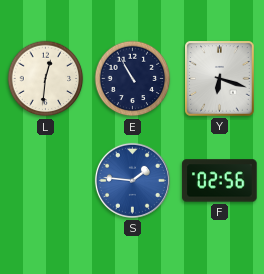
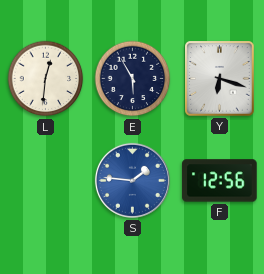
E: 10:55 -> 5:55
F: 02:56 -> 12:56
